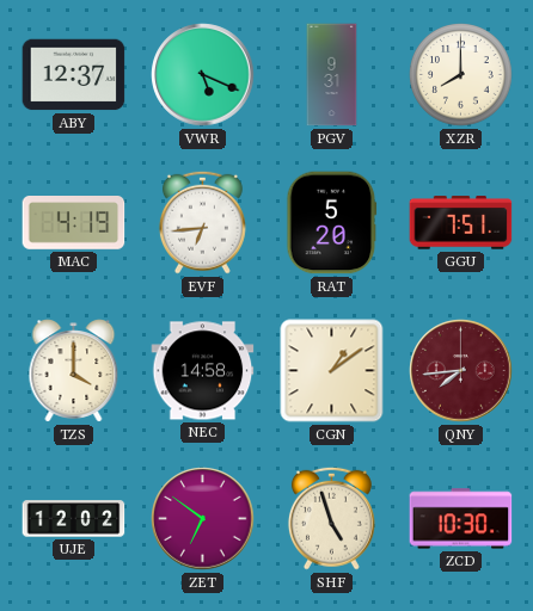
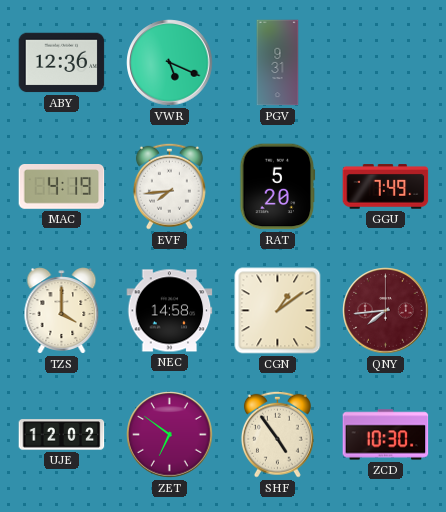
ABY: 12:37 -> 12:36
XZR: 8:00 -> none
EVF: 6:44 -> 7:44
GGU: 7:51 -> 7:49
SHF: 4:57 -> 4:54
